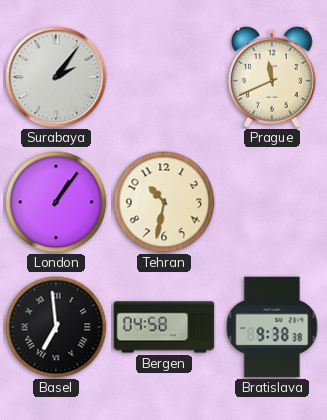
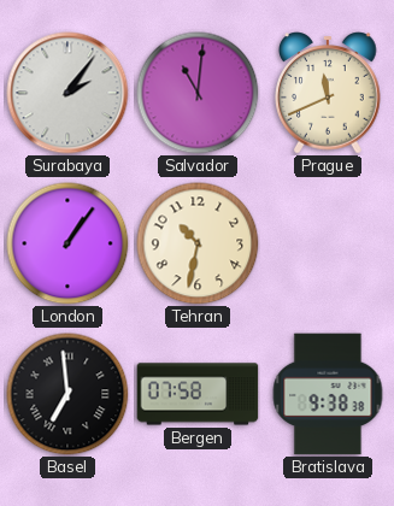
Salvador: none -> 11:01
Bergen: 04:58 -> 07:58
